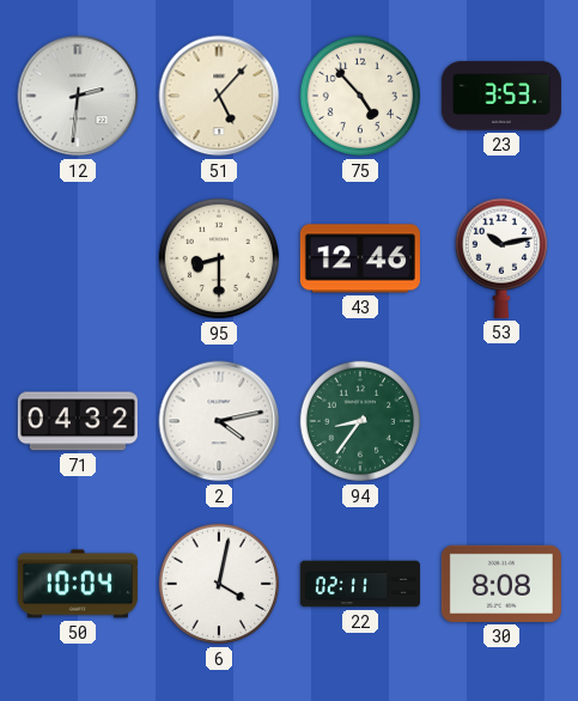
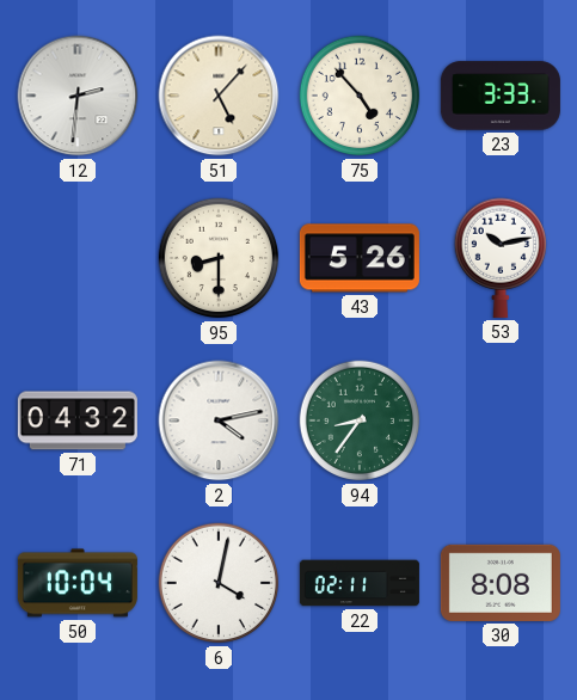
23: 3:53 -> 3:33
43: 12:46 -> 5:26
